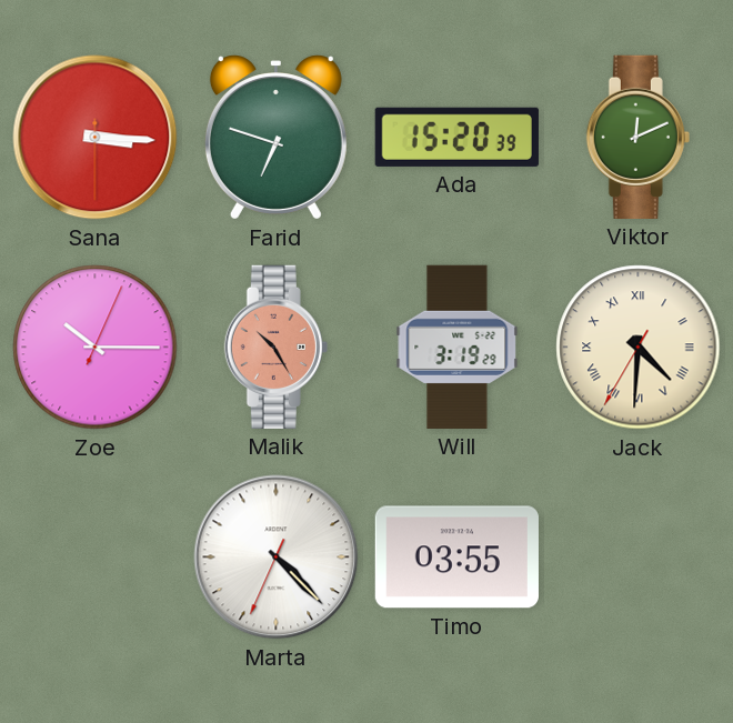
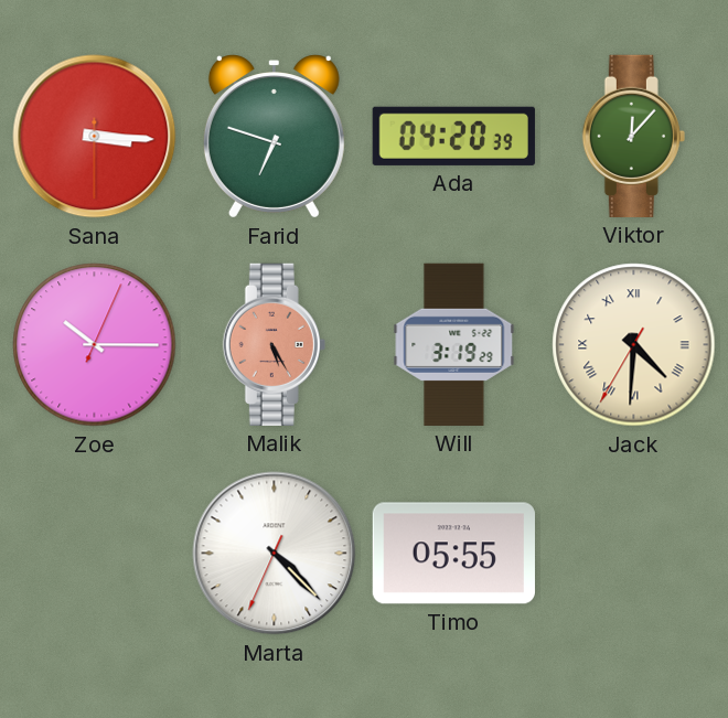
Ada: 15:20 -> 04:20
Viktor: 12:11 -> 12:07
Malik: 10:25 -> 5:25
Timo: 03:55 -> 05:55
